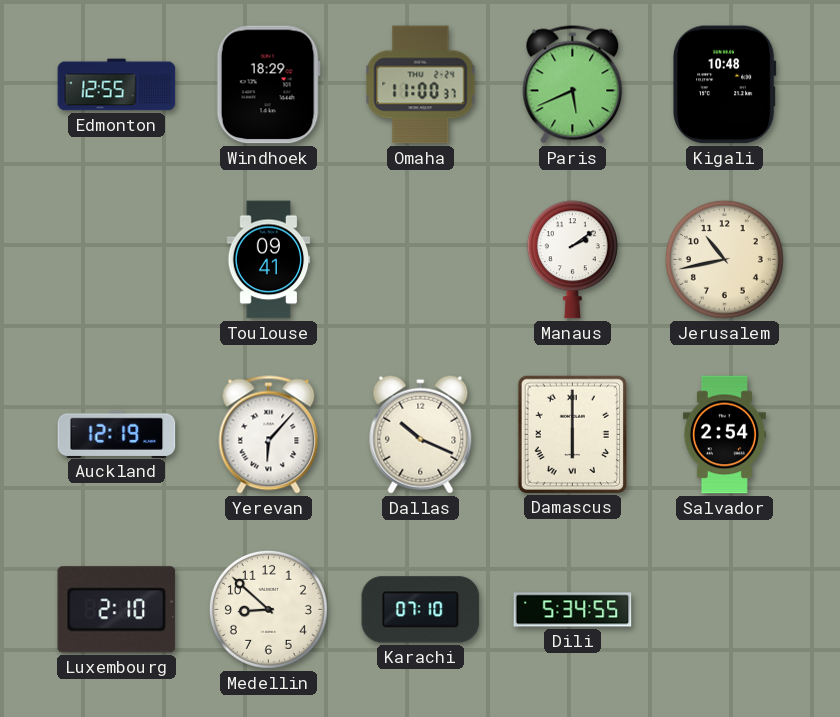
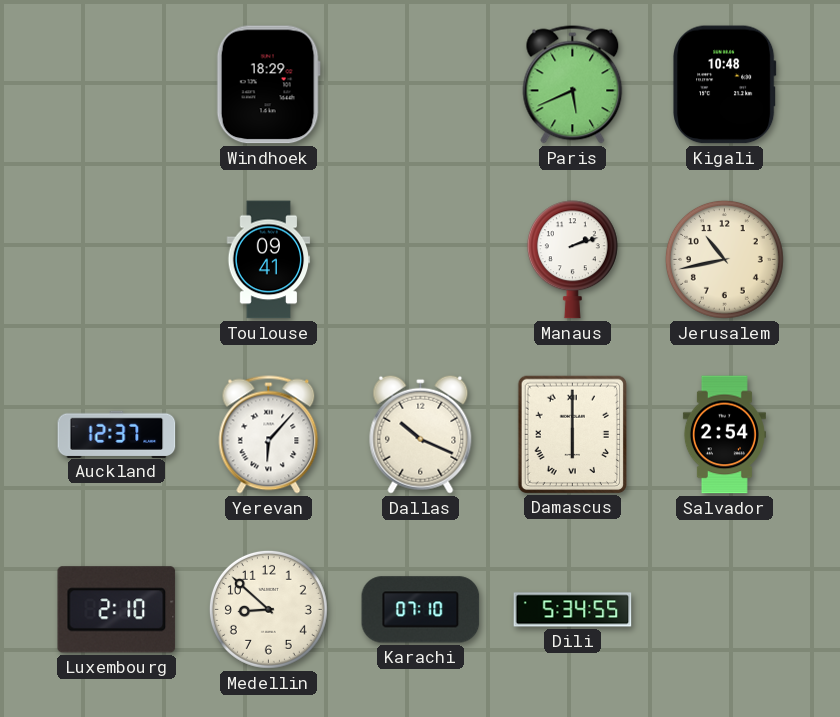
Edmonton: 12:55 -> none
Omaha: 11:00 -> none
Manaus: 2:09 -> 2:12
Auckland: 12:19 -> 12:37
